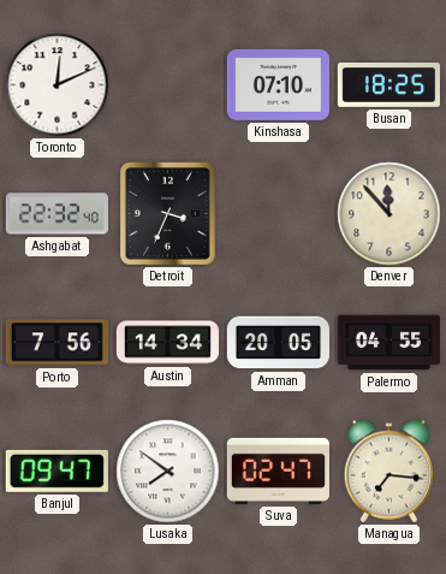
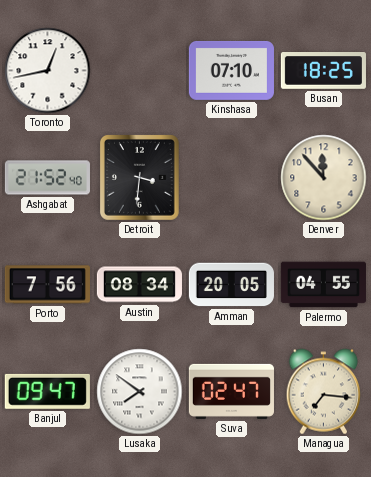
Toronto: 12:11 -> 12:43
Ashgabat: 22:32 -> 21:52
Detroit: 3:34 -> 3:31
Austin: 14:34 -> 08:34
